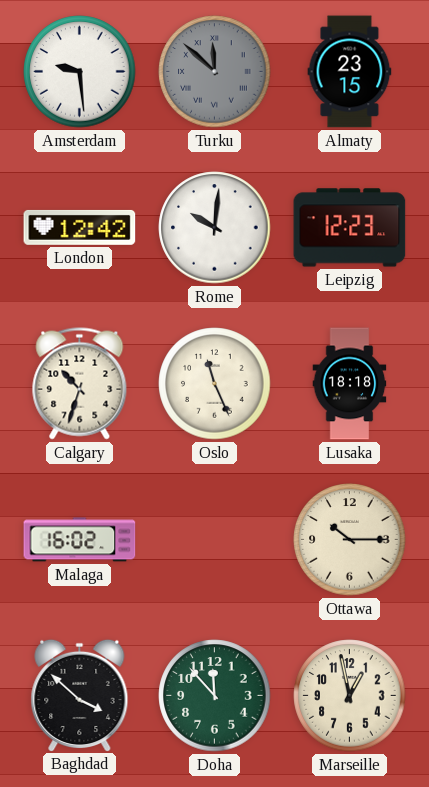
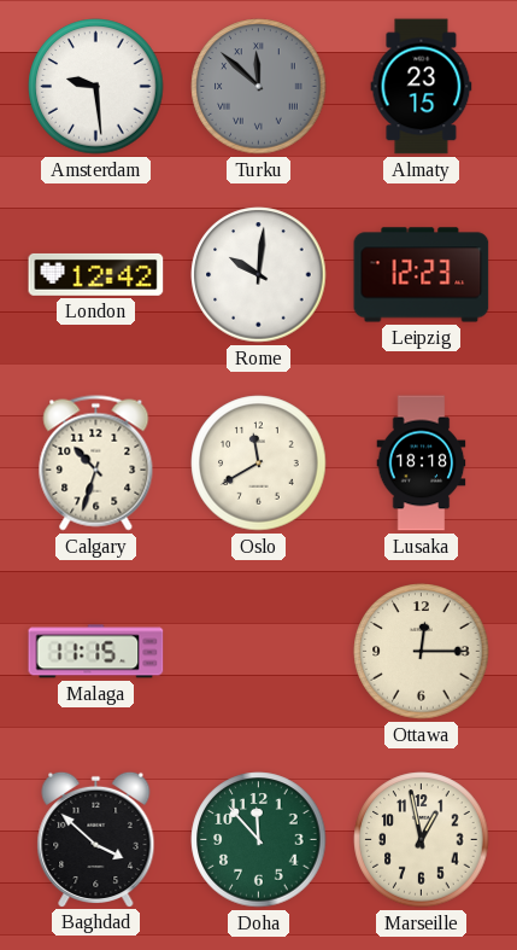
Oslo: 11:26 -> 11:40
Malaga: 16:02 -> 11:15
Ottawa: 10:15 -> 12:15
